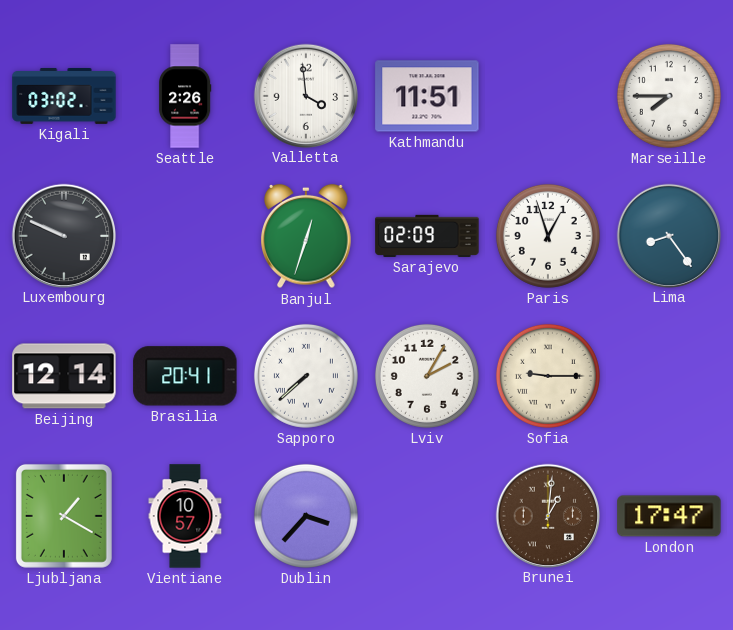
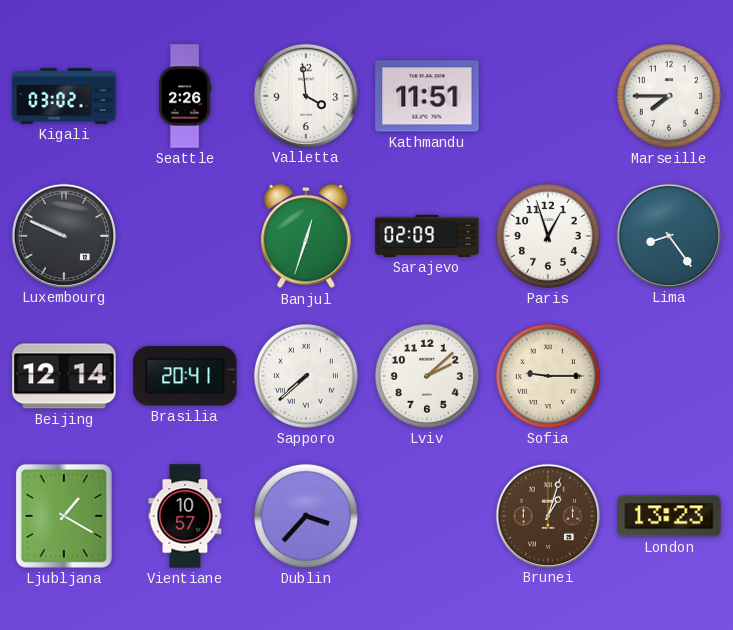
Lviv: 2:05 -> 2:08
Brunei: 1:01 -> 1:03
London: 17:47 -> 13:23
